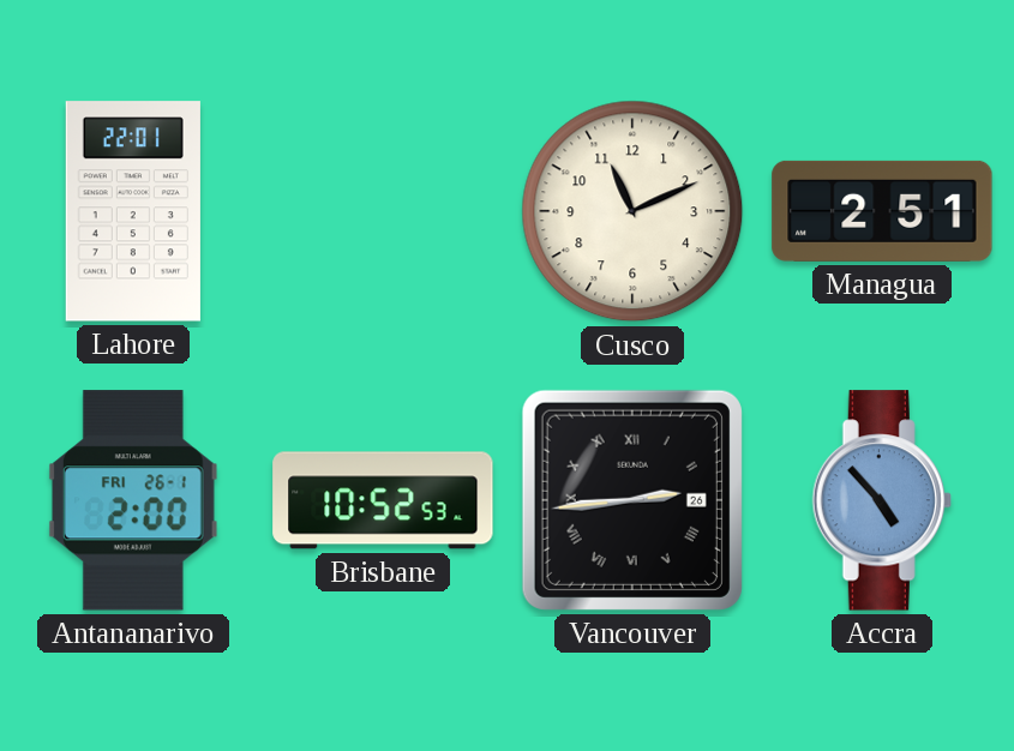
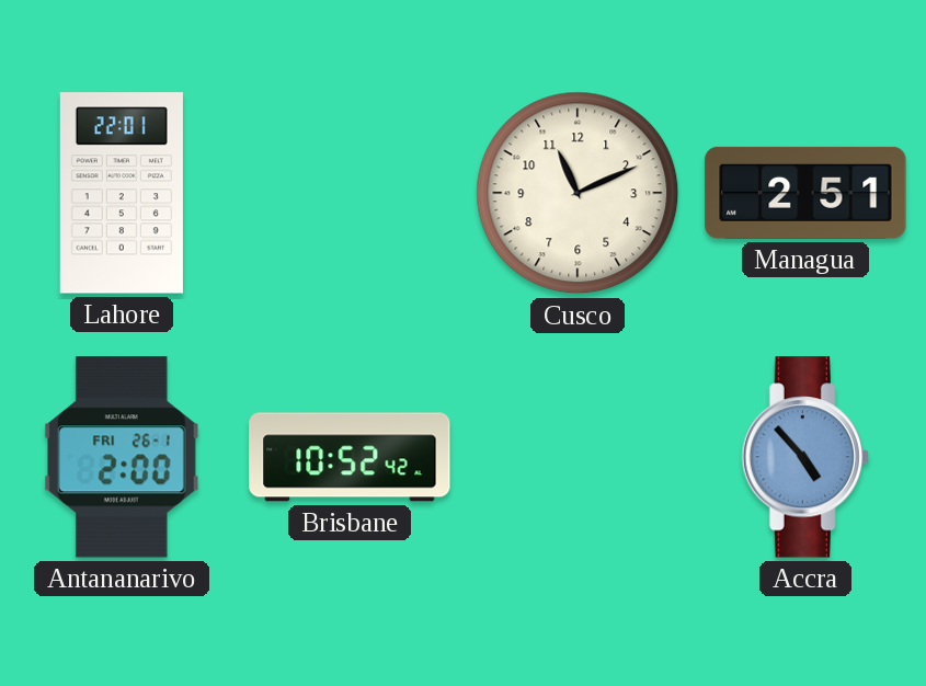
Brisbane: 10:52:53 -> 10:52:42
Vancouver: 2:44 -> none
